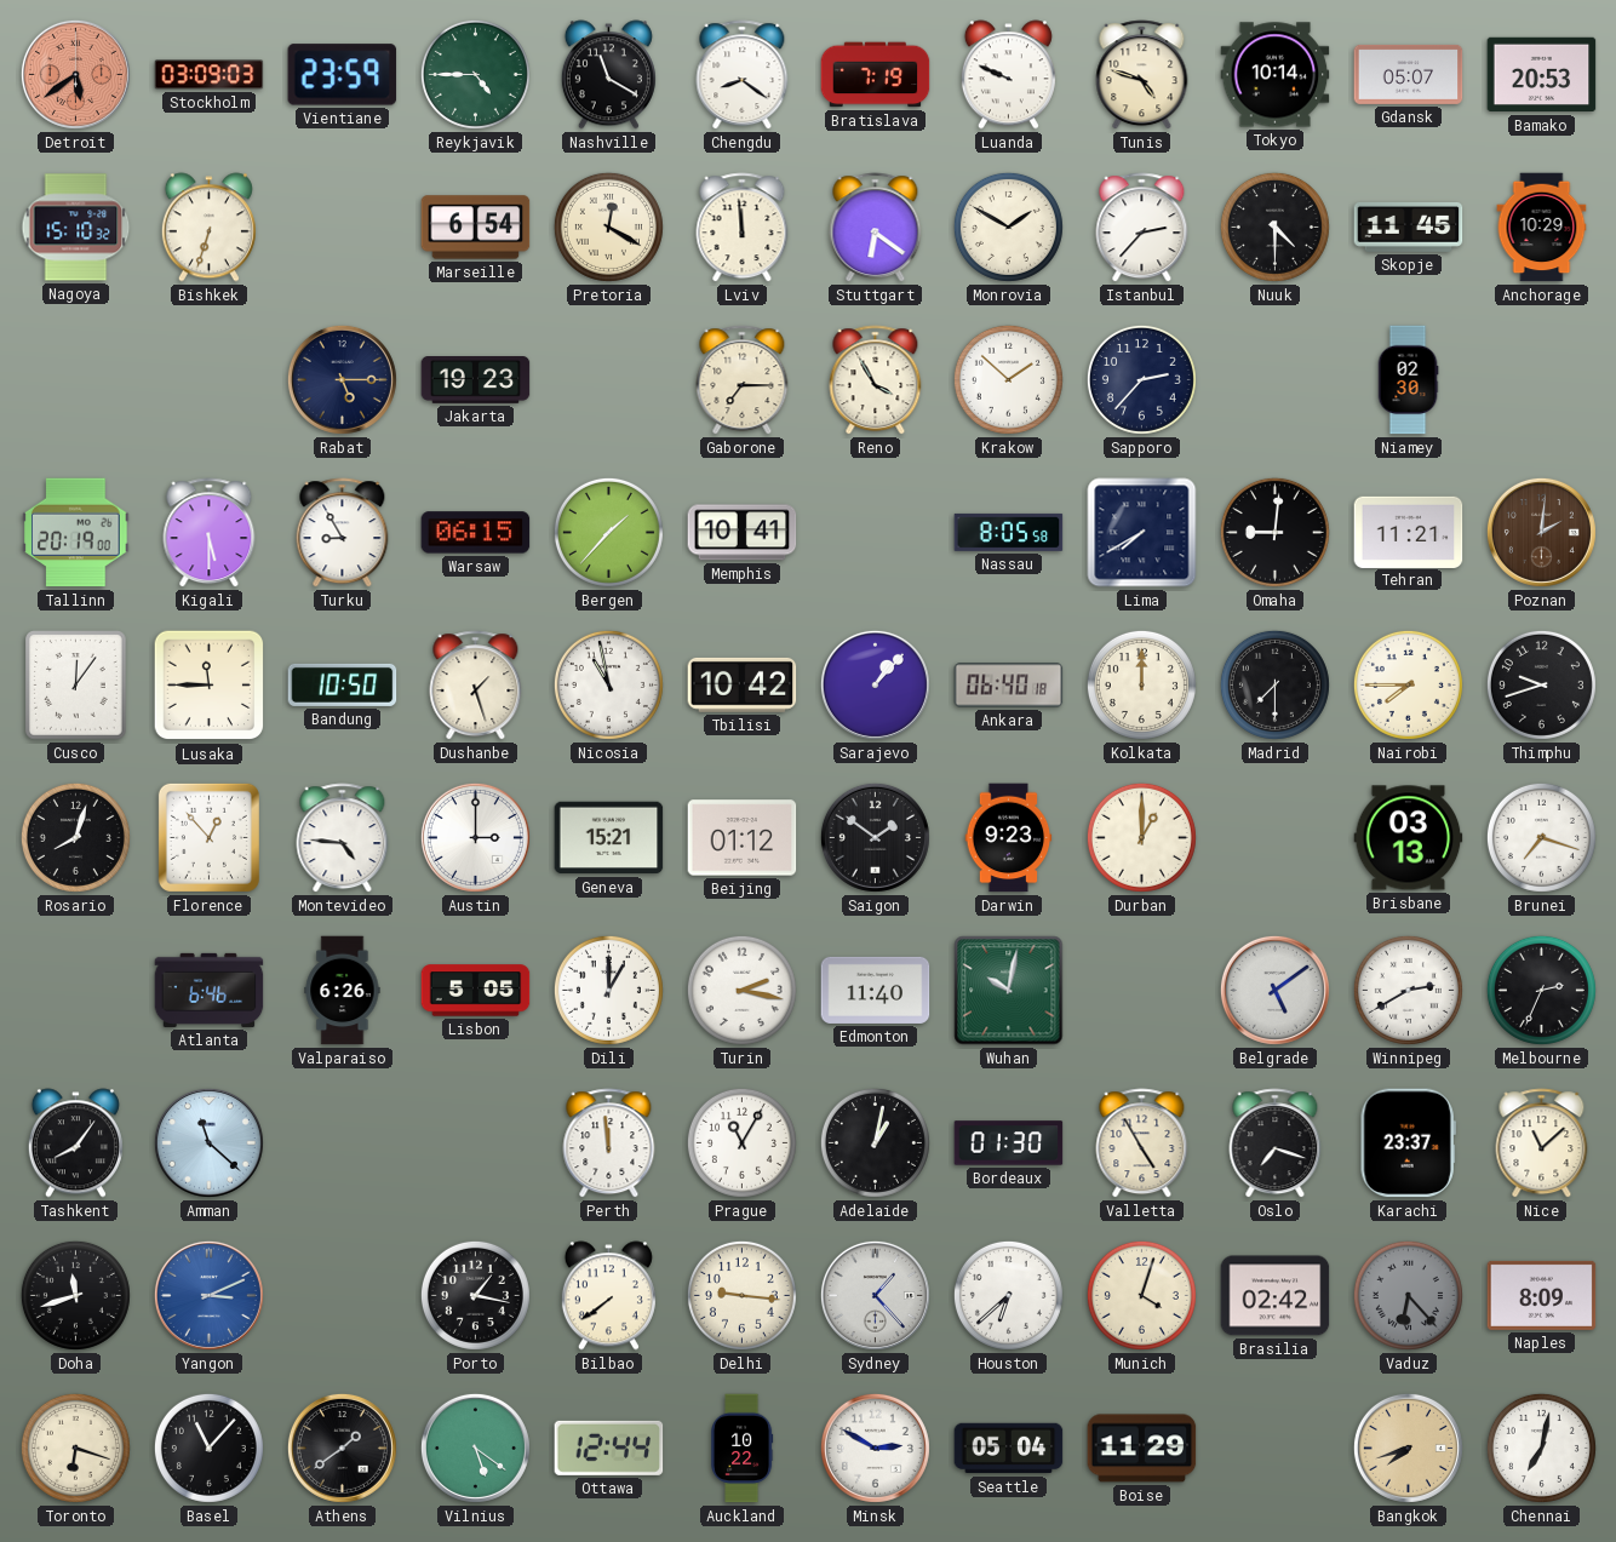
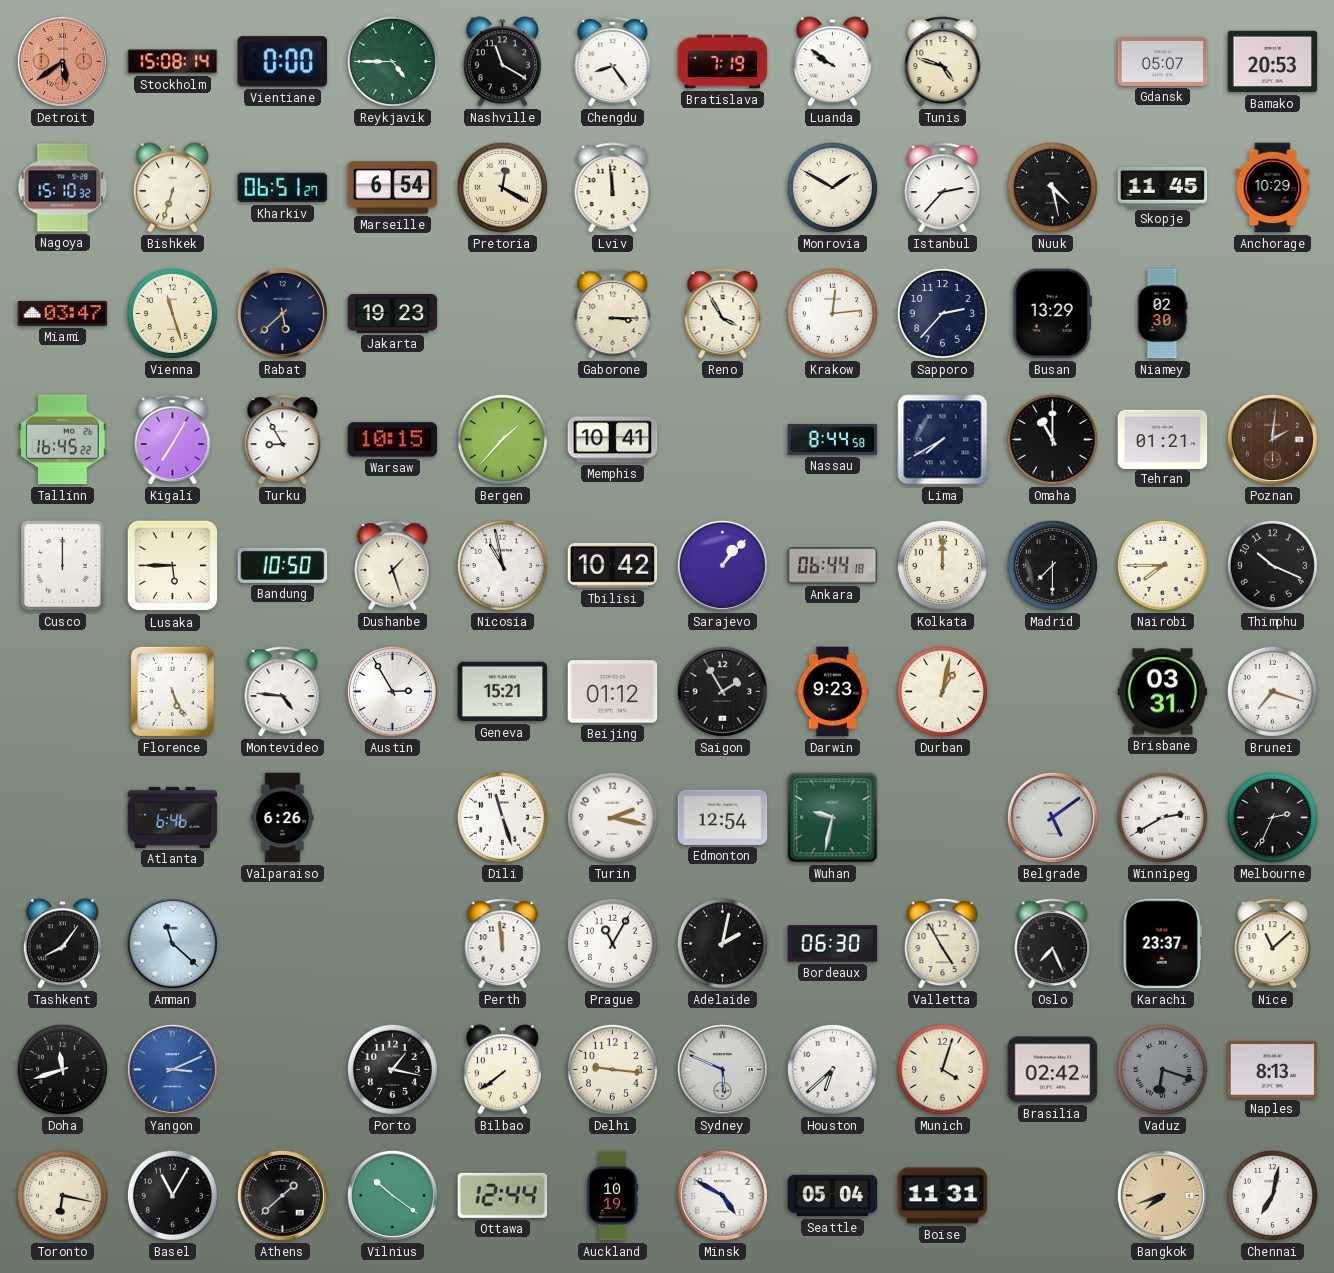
Stockholm: 03:09 -> 15:08
Vientiane: 23:59 -> 0:00
Chengdu: 8:21 -> 8:24
Luanda: 9:49 -> 9:51
Tokyo: 10:14 -> none
Kharkiv: none -> 06:51
Stuttgart: 6:21 -> none
Nuuk: 4:30 -> 4:28
Miami: none -> 03:47
Vienna: none -> 11:27
Rabat: 5:15 -> 5:38
Gaborone: 7:15 -> 3:15
Krakow: 1:52 -> 12:14
Busan: none -> 13:29
Tallinn: 20:19 -> 16:45
Kigali: 5:30 -> 7:05
Warsaw: 06:15 -> 10:15
Nassau: 8:05 -> 8:44
Omaha: 9:01 -> 11:00
Tehran: 11:21 -> 01:21
Cusco: 12:06 -> 12:00
Lusaka: 11:45 -> 5:45
Ankara: 06:40 -> 06:44
Thimphu: 9:42 -> 10:19
Rosario: 8:03 -> none
Florence: 12:53 -> 5:26
Austin: 3:00 -> 2:55
Saigon: 1:51 -> 1:55
Durban: 1:00 -> 1:02
Brisbane: 03:13 -> 03:31
Lisbon: 5:05 -> none
Dili: 1:00 -> 11:27
Edmonton: 11:40 -> 12:54
Wuhan: 10:02 -> 9:32
Adelaide: 1:02 -> 2:02
Bordeaux: 01:30 -> 06:30
Oslo: 7:18 -> 7:26
Sydney: 1:23 -> 5:49
Vaduz: 6:23 -> 6:18
Naples: 8:09 -> 8:13
Toronto: 6:18 -> 6:17
Basel: 11:07 -> 11:05
Athens: 1:39 -> 1:38
Vilnius: 5:21 -> 10:21
Auckland: 10:22 -> 10:19
Minsk: 2:50 -> 4:50
Boise: 11:29 -> 11:31
